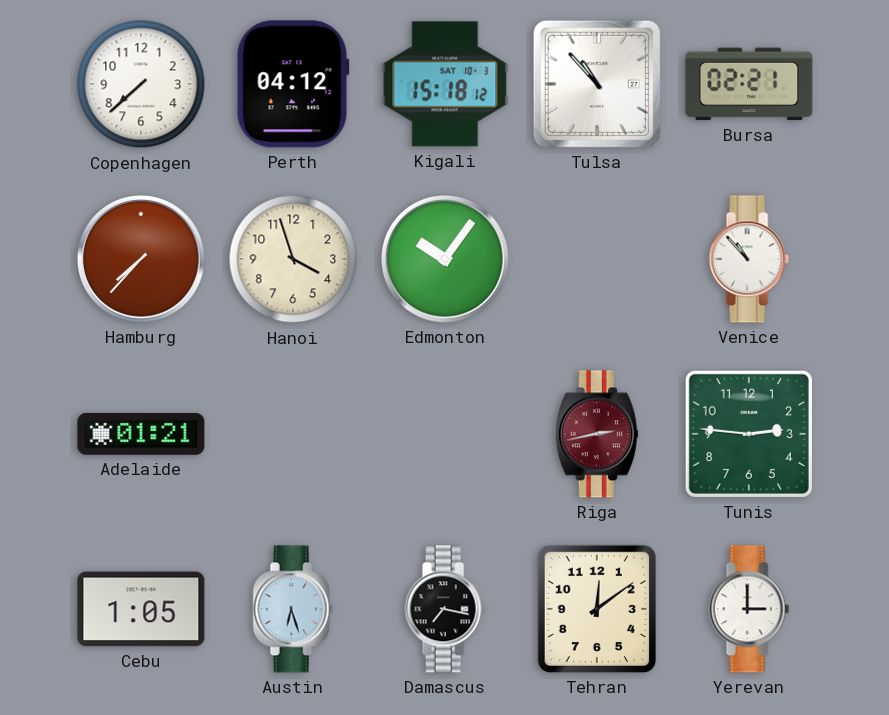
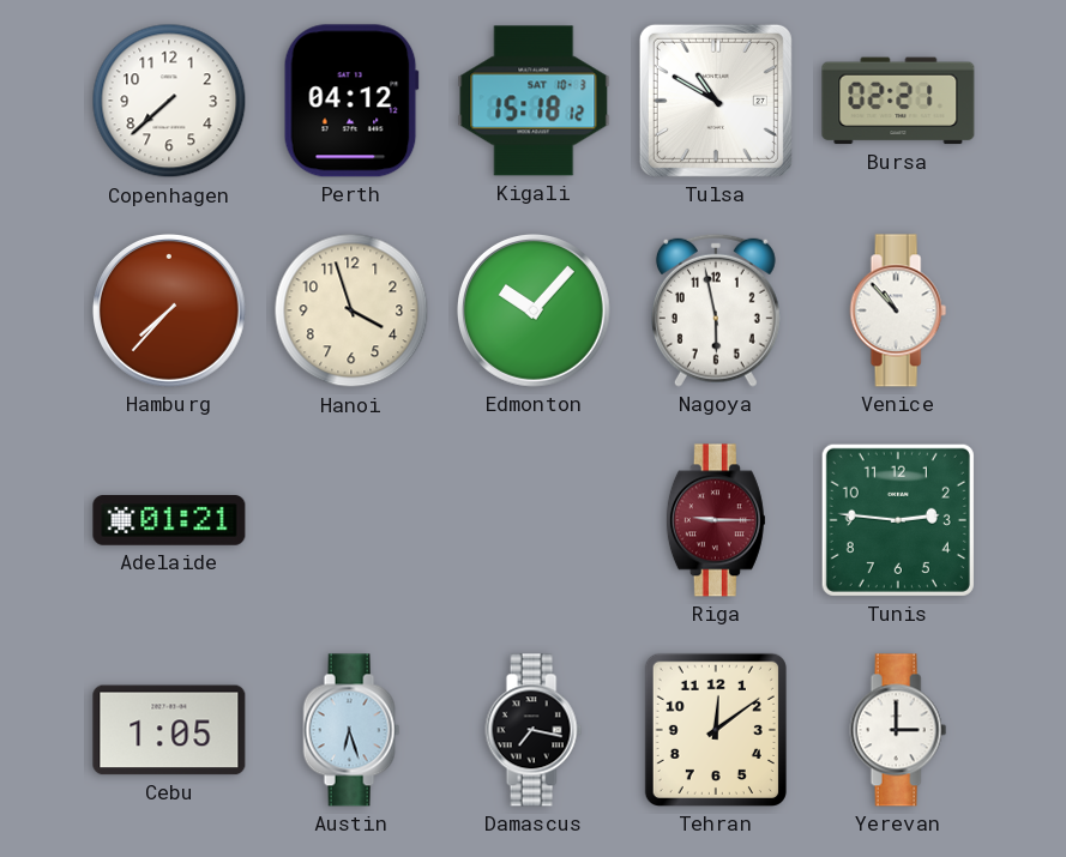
Tulsa: 10:53 -> 10:50
Edmonton: 10:06 -> 10:07
Nagoya: none -> 5:58
Riga: 2:43 -> 9:15
